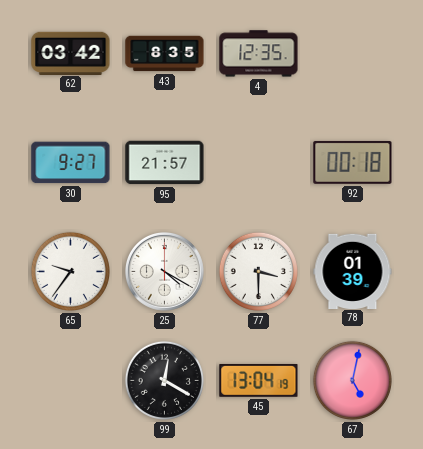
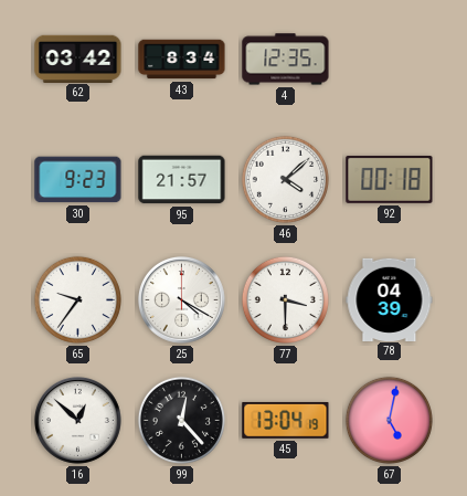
43: 8:35 -> 8:34
30: 9:27 -> 9:23
46: none -> 4:08
78: 01:39 -> 04:39
16: none -> 12:52
99: 12:20 -> 12:23
